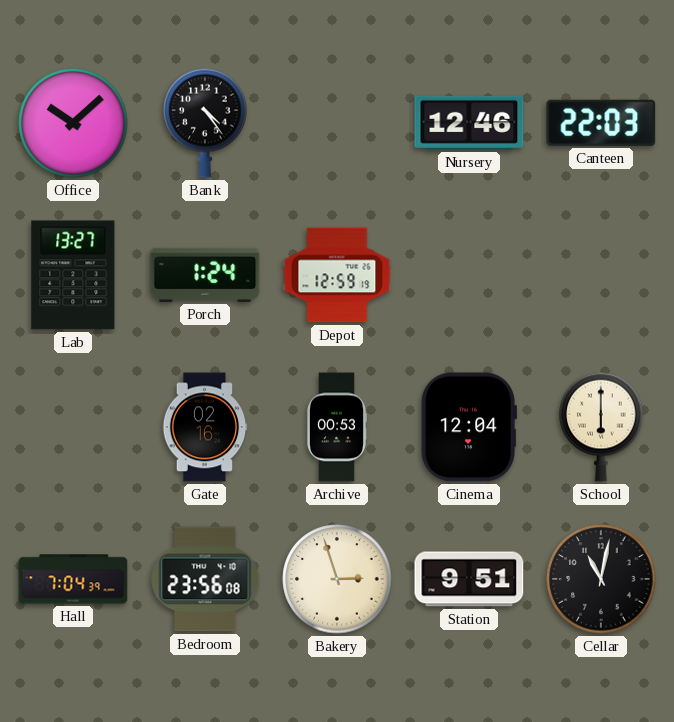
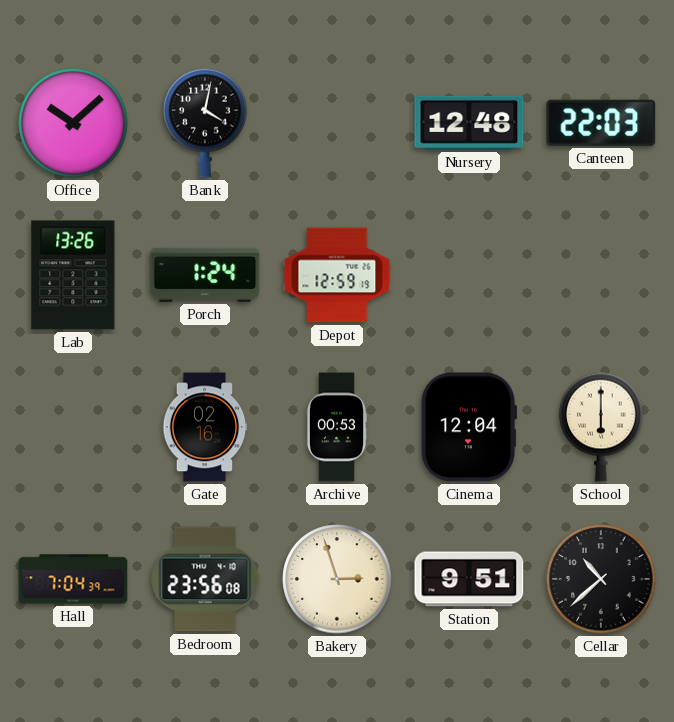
Bank: 4:24 -> 4:02
Nursery: 12:46 -> 12:48
Lab: 13:27 -> 13:26
Cellar: 11:02 -> 10:38
